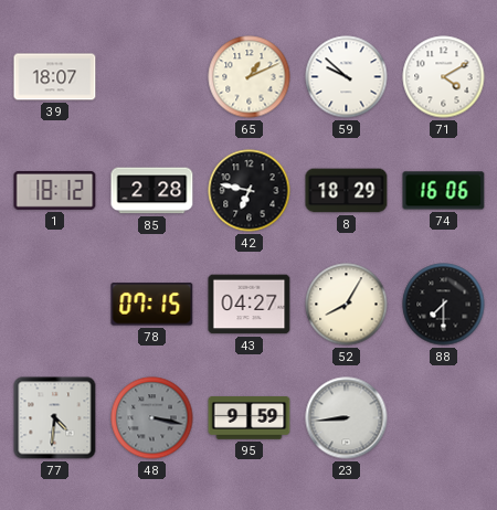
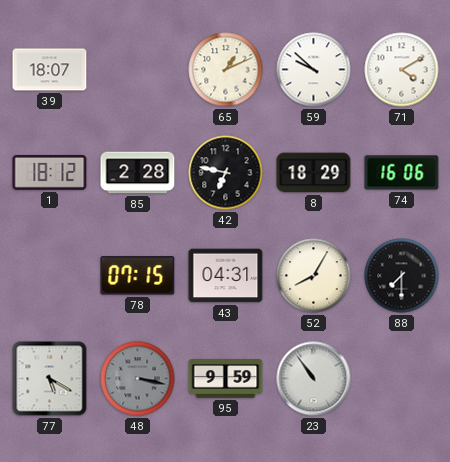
43: 04:27 -> 04:31
77: 4:31 -> 5:20
23: 8:44 -> 10:54
